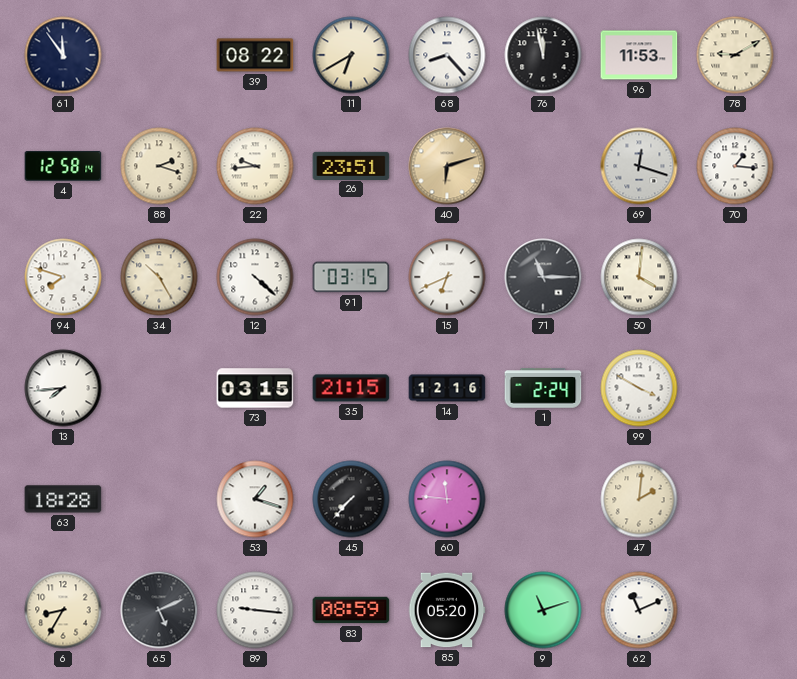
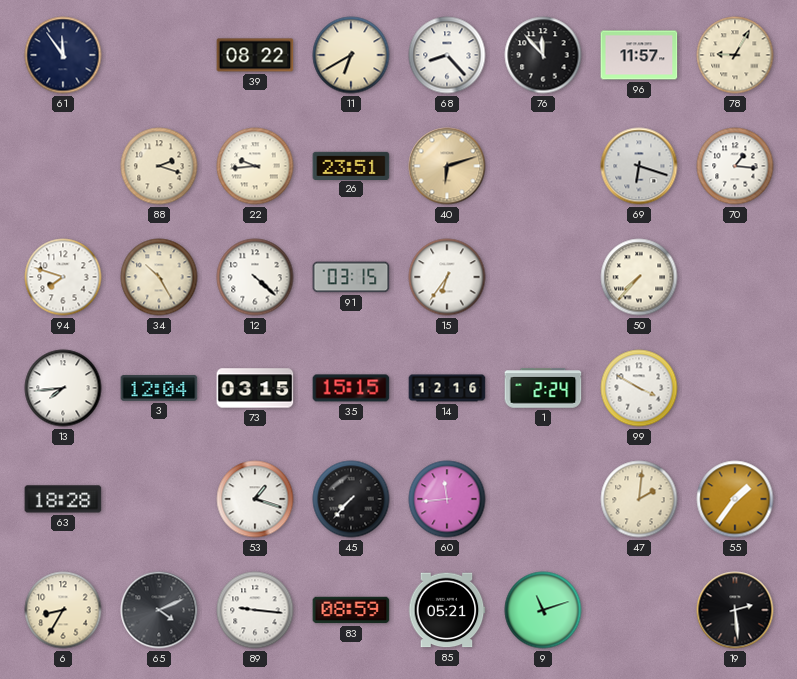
76: 11:58 -> 11:53
96: 11:53 -> 11:57
78: 9:10 -> 9:05
4: 12:58 -> none
69: 12:18 -> 6:18
15: 6:41 -> 6:36
71: 11:15 -> none
50: 4:01 -> 7:37
3: none -> 12:04
35: 21:15 -> 15:15
60: 11:46 -> 11:44
55: none -> 1:36
65: 5:11 -> 4:11
85: 05:20 -> 05:21
62: 11:11 -> none
19: none -> 2:29
